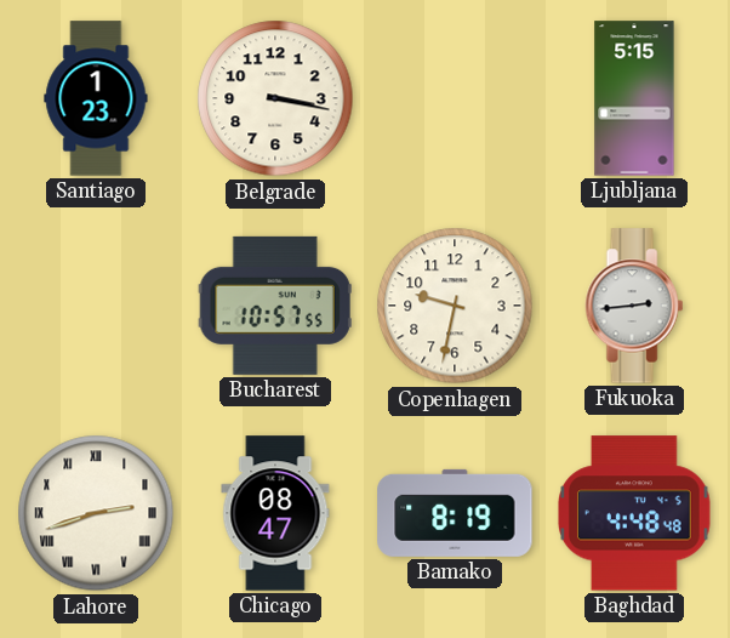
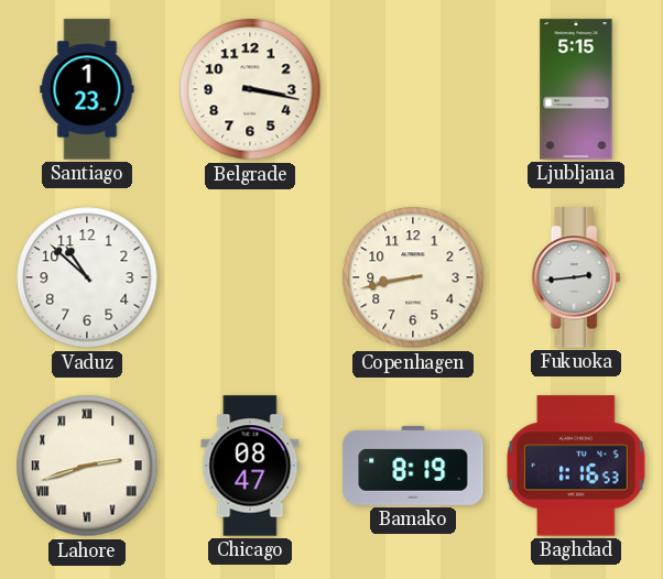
Vaduz: none -> 10:52
Bucharest: 10:57 -> none
Copenhagen: 9:32 -> 8:43
Baghdad: 4:48 -> 1:16
